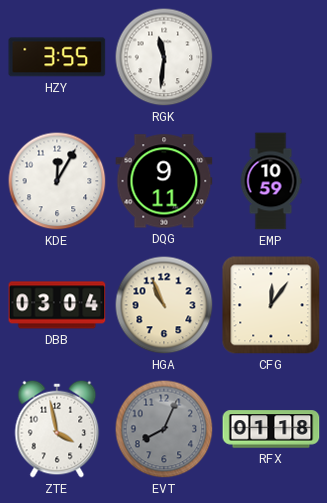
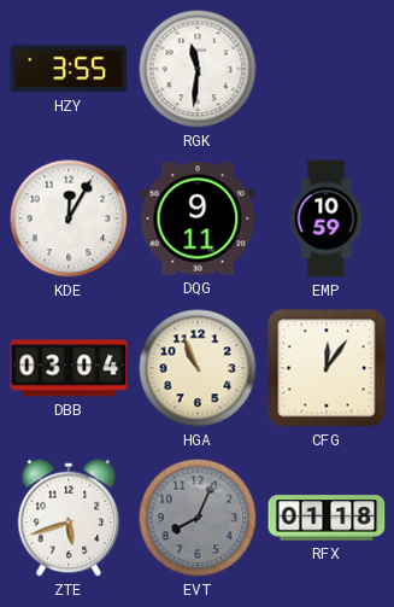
ZTE: 3:58 -> 5:42
